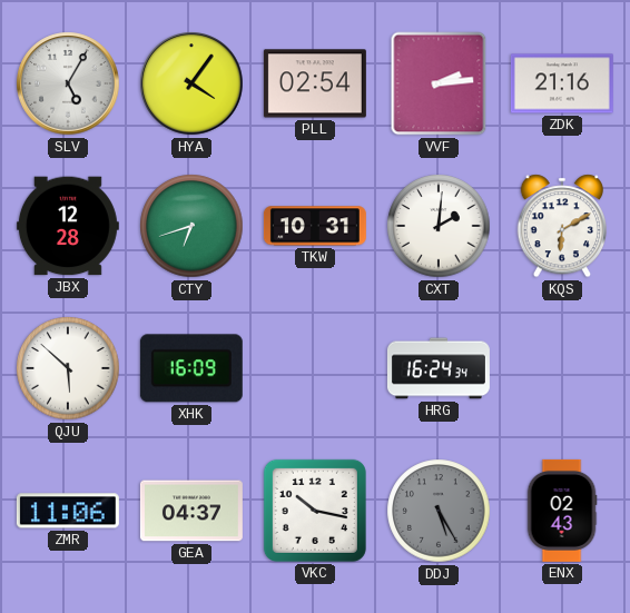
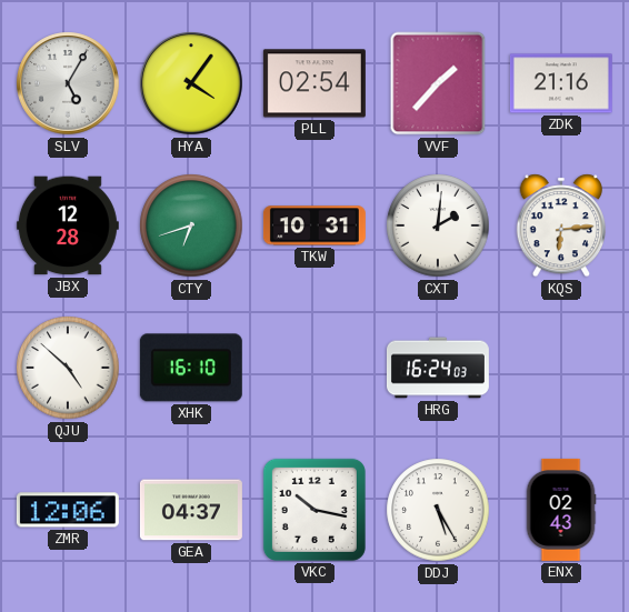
VVF: 2:14 -> 1:37
KQS: 6:10 -> 6:14
QJU: 5:52 -> 4:52
XHK: 16:09 -> 16:10
HRG: 16:24:34 -> 16:24:03
ZMR: 11:06 -> 12:06
DDJ dial: grey -> white
